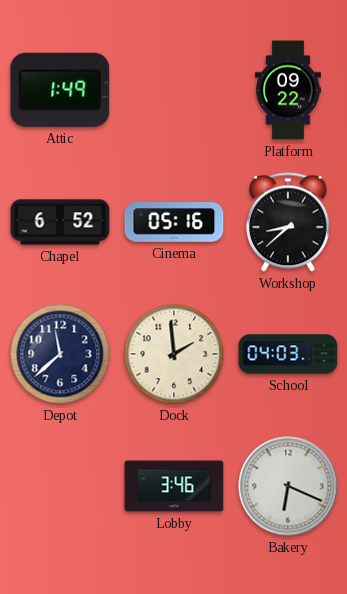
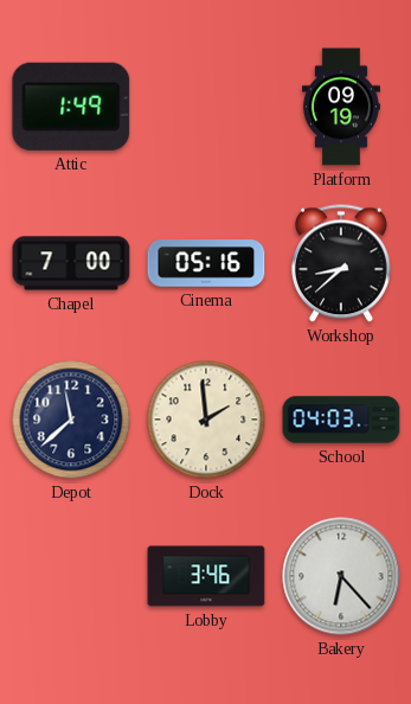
Platform: 09:22 -> 09:19
Chapel: 6:52 -> 7:00
Bakery: 6:19 -> 6:23
